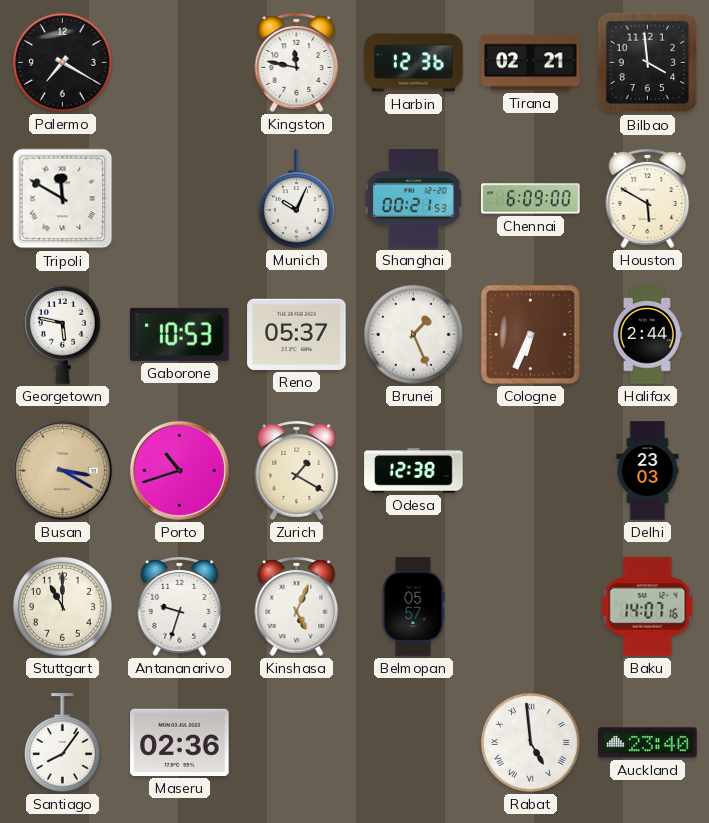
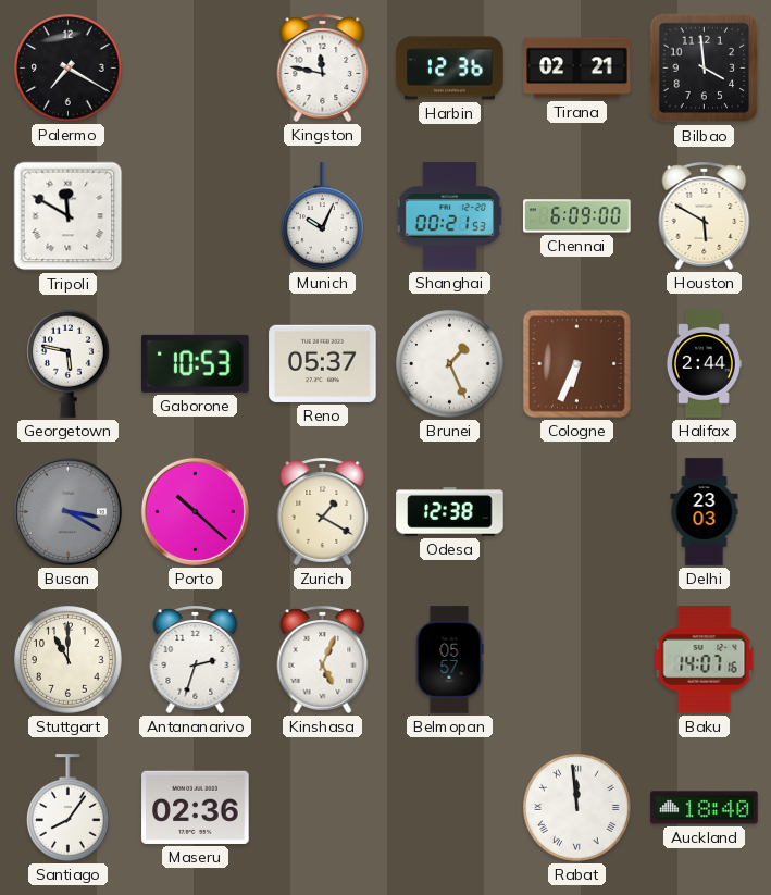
Busan dial: champagne -> grey
Porto: 10:42 -> 10:22
Antananarivo: 9:33 -> 2:33
Rabat: 4:59 -> 11:59
Auckland: 23:40 -> 18:40
